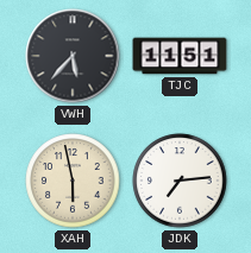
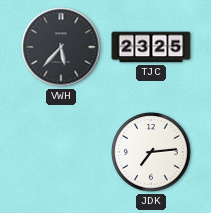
TJC: 11:51 -> 23:25
XAH: 5:58 -> none
